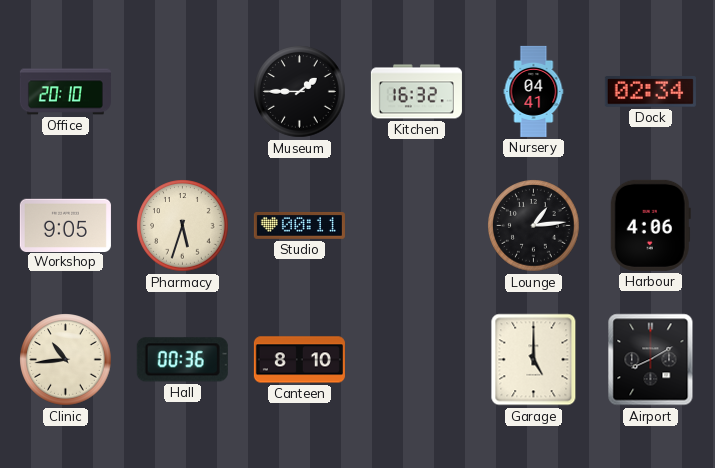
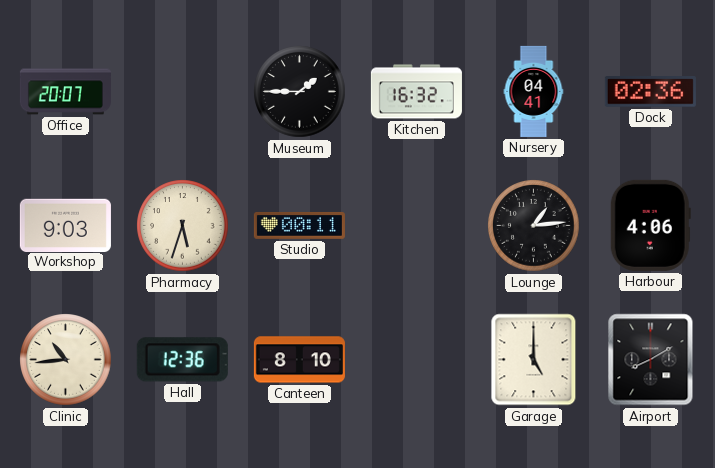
Office: 20:10 -> 20:07
Dock: 02:34 -> 02:36
Workshop: 9:05 -> 9:03
Hall: 00:36 -> 12:36
